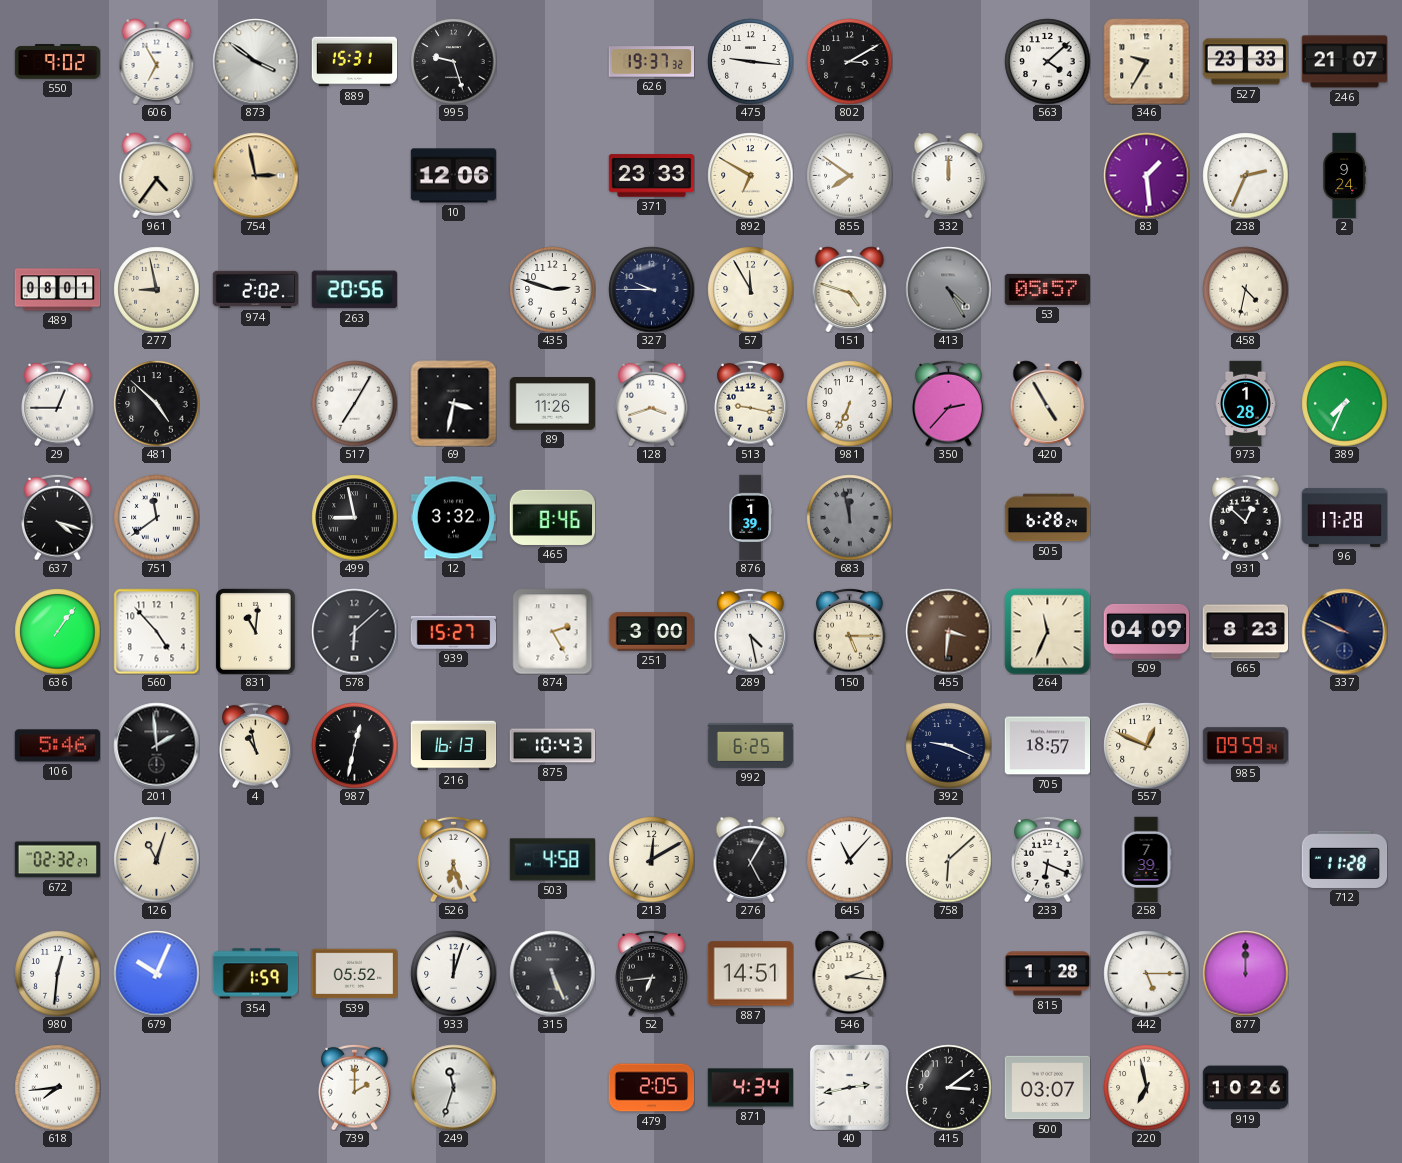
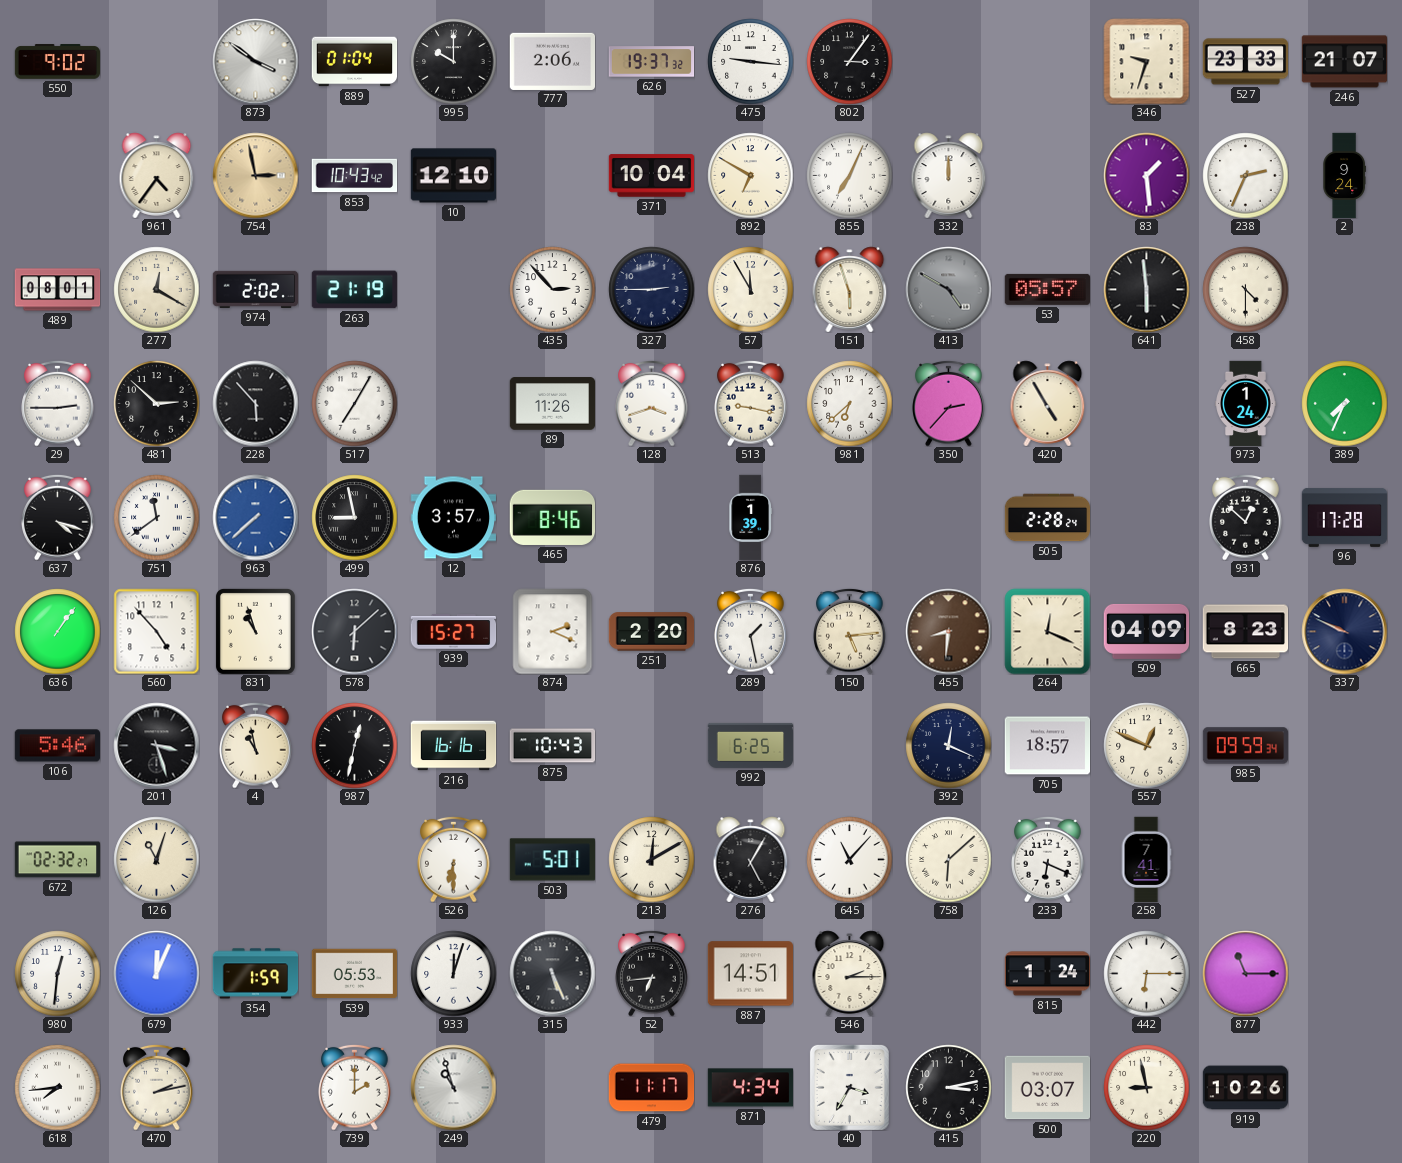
606: 6:55 -> none
889: 15:31 -> 01:04
995: 9:27 -> 10:00
777: none -> 2:06
802: 3:10 -> 3:06
563: 4:08 -> none
346: 9:35 -> 9:33
853: none -> 10:43
10: 12:06 -> 12:10
371: 23:33 -> 10:04
855: 7:51 -> 7:04
277: 8:58 -> 12:20
263: 20:56 -> 21:19
435: 2:48 -> 2:53
327: 9:45 -> 2:45
151: 4:48 -> 5:57
413: 4:25 -> 4:50
641: none -> 5:59
458: 4:32 -> 4:30
29: 12:45 -> 2:45
481: 4:52 -> 2:52
228: none -> 5:53
69: 3:32 -> none
981: 6:34 -> 6:38
973: 1:28 -> 1:24
963: none -> 7:38
12: 3:32 -> 3:57
683: 11:58 -> none
505: 6:28 -> 2:28
831: 11:01 -> 10:57
874: 2:25 -> 2:19
251: 3:00 -> 2:20
289: 4:28 -> 1:28
150: 5:15 -> 5:14
455: 3:31 -> 8:31
264: 11:34 -> 12:19
201: 1:59 -> 3:27
216: 16:13 -> 16:16
392: 9:19 -> 12:19
526: 6:27 -> 6:30
503: 4:58 -> 5:01
258: 7:39 -> 7:41
712: 11:28 -> none
679: 10:04 -> 12:04
539: 05:52 -> 05:53
546: 2:16 -> 2:15
815: 1:28 -> 1:24
442: 5:15 -> 6:15
877: 12:00 -> 11:15
470: none -> 2:13
249: 11:33 -> 10:57
479: 2:05 -> 11:17
40: 2:43 -> 3:35
415: 3:09 -> 3:13
220: 6:58 -> 8:58
